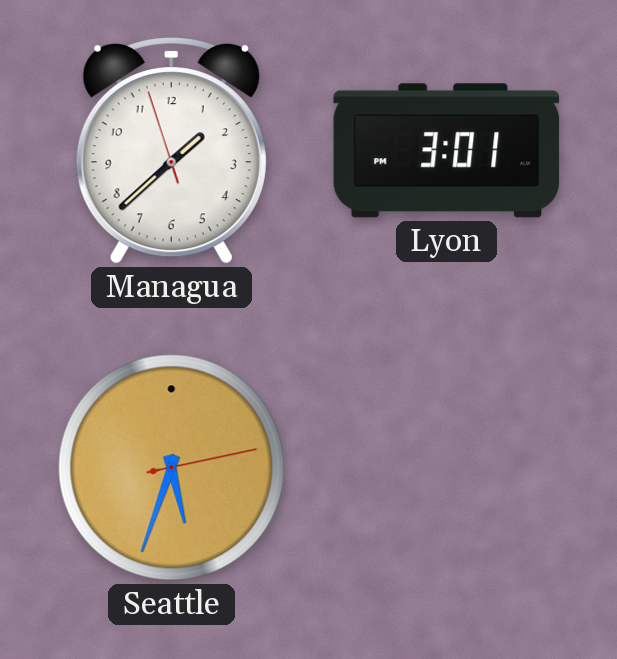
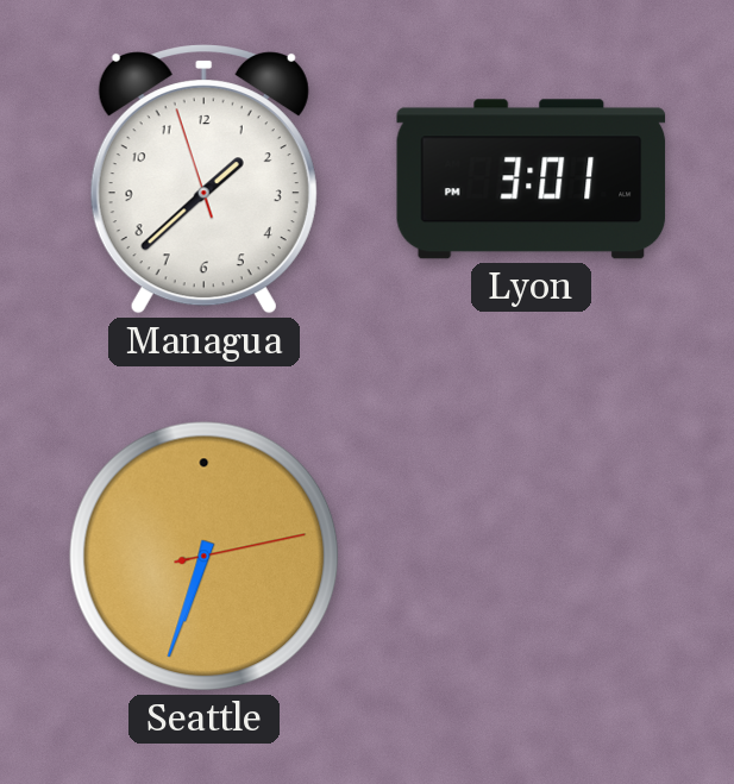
Seattle: 5:33 -> 6:33
